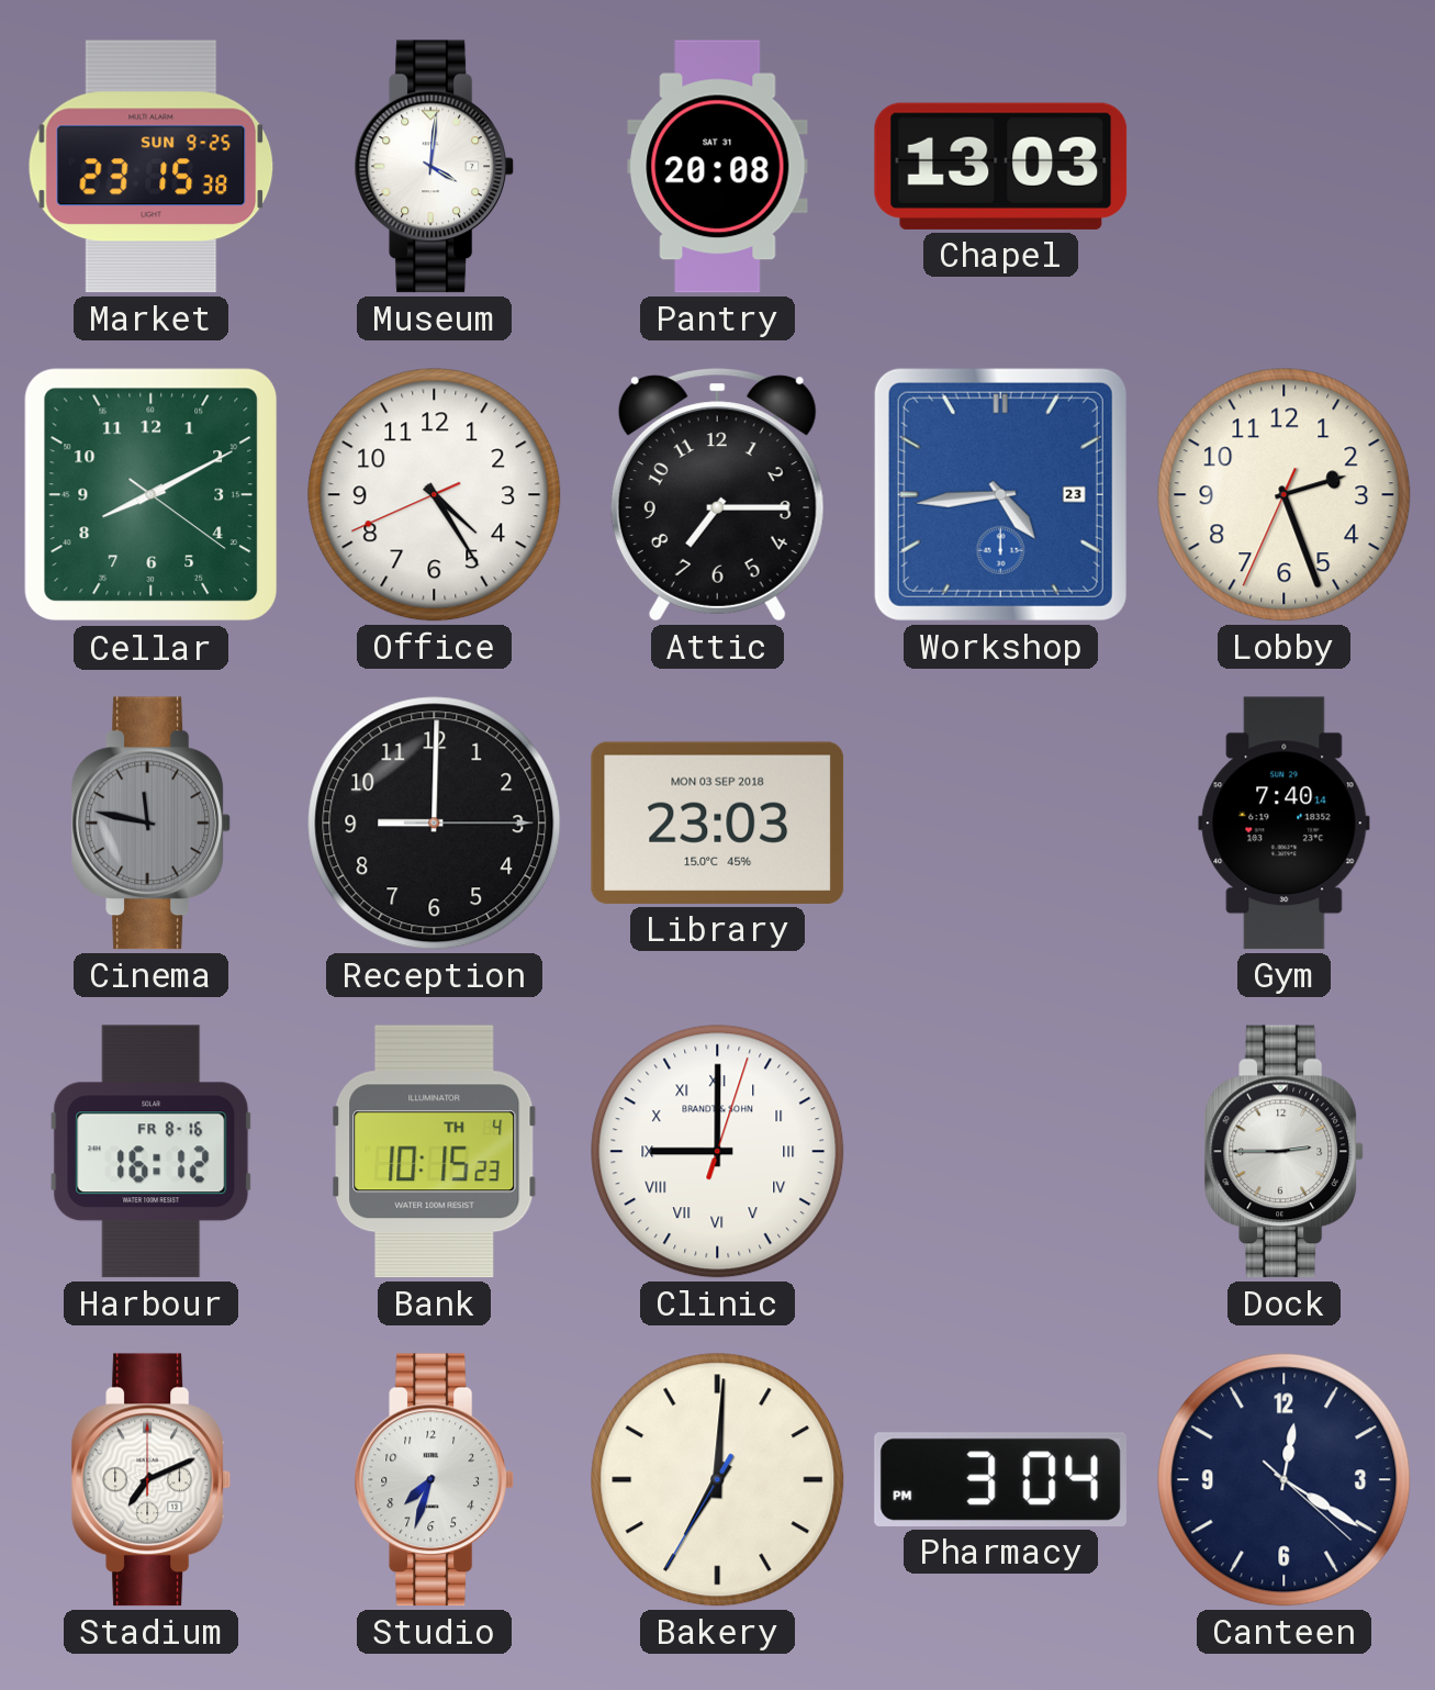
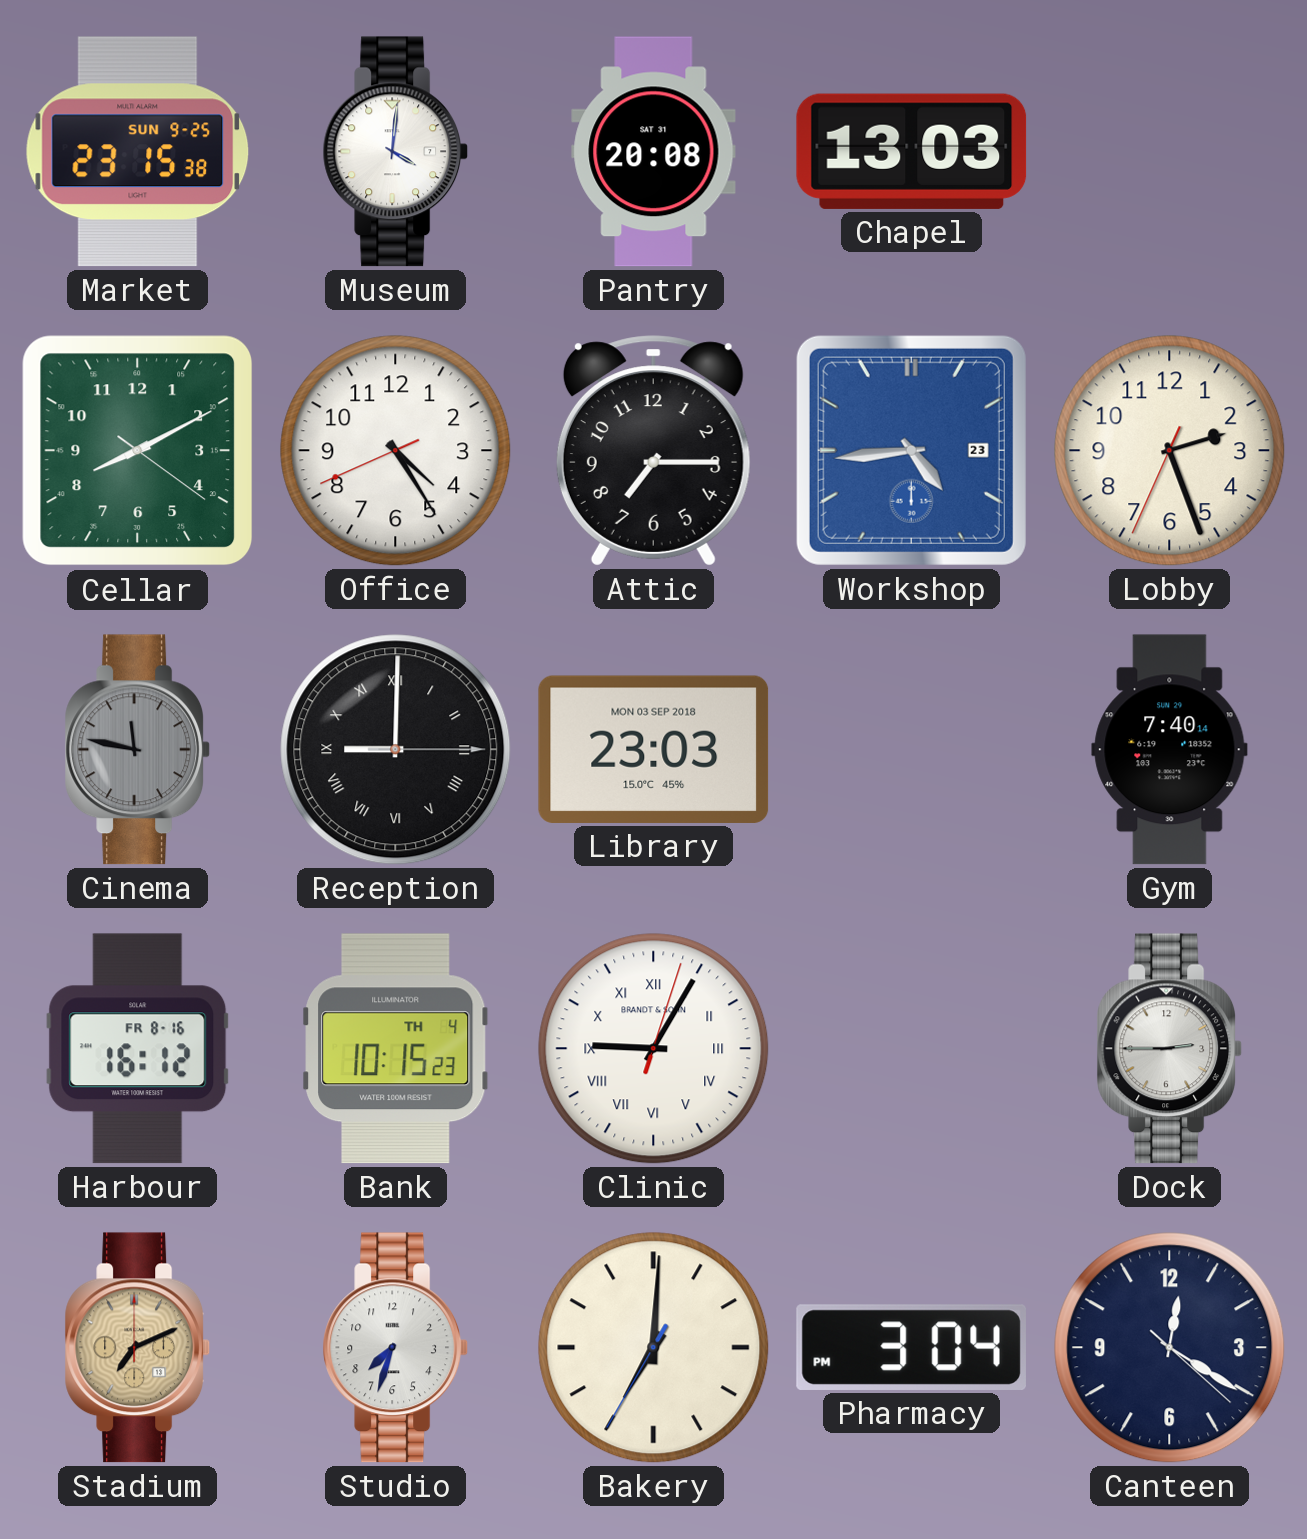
Reception numerals: Arabic -> Roman
Clinic: 9:00 -> 9:05
Stadium dial: white -> champagne
